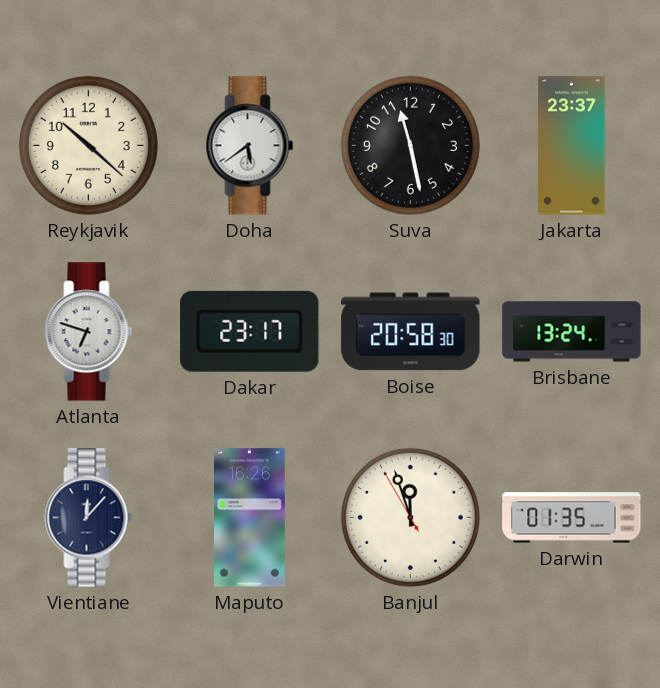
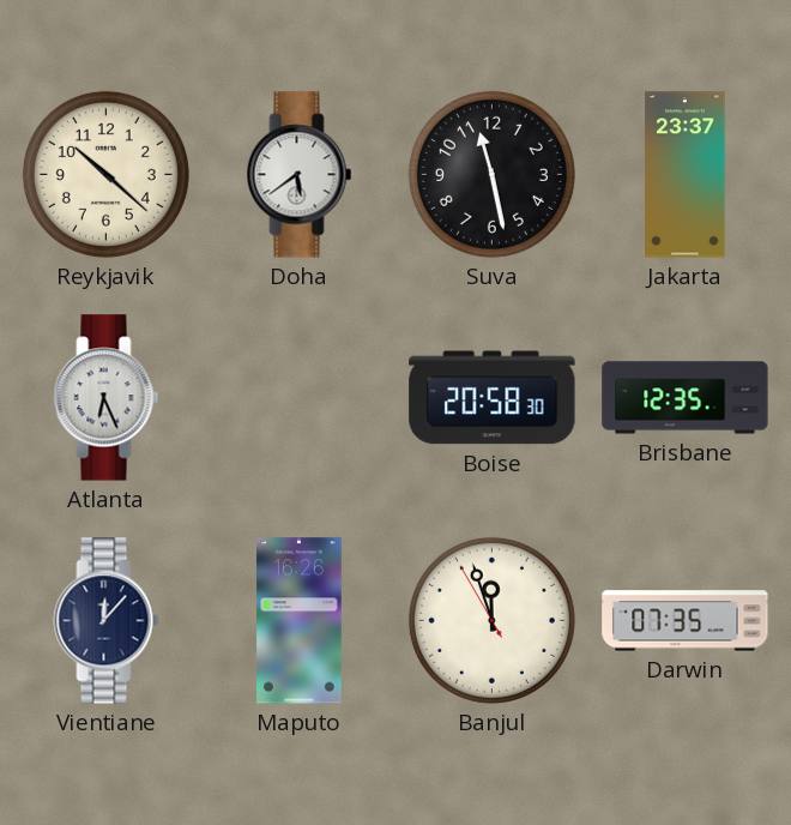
Atlanta: 6:48 -> 6:26
Dakar: 23:17 -> none
Brisbane: 13:24 -> 12:35
Darwin: 01:35 -> 07:35
